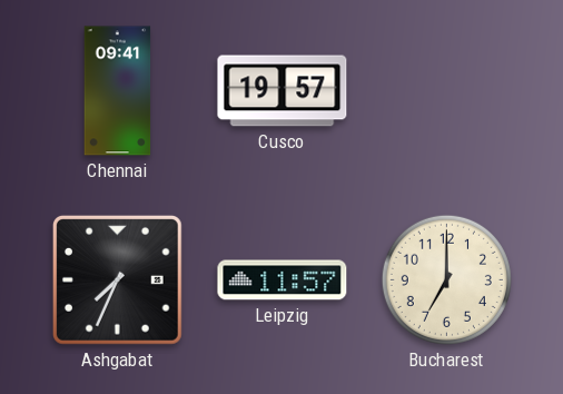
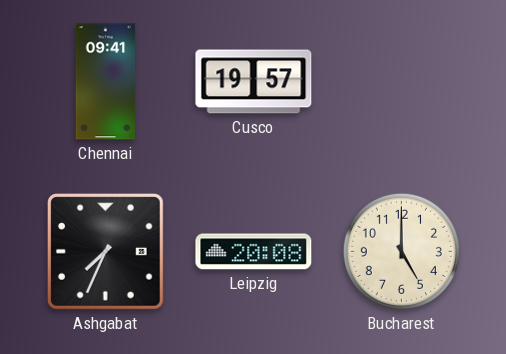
Leipzig: 11:57 -> 20:08
Bucharest: 7:00 -> 5:00
